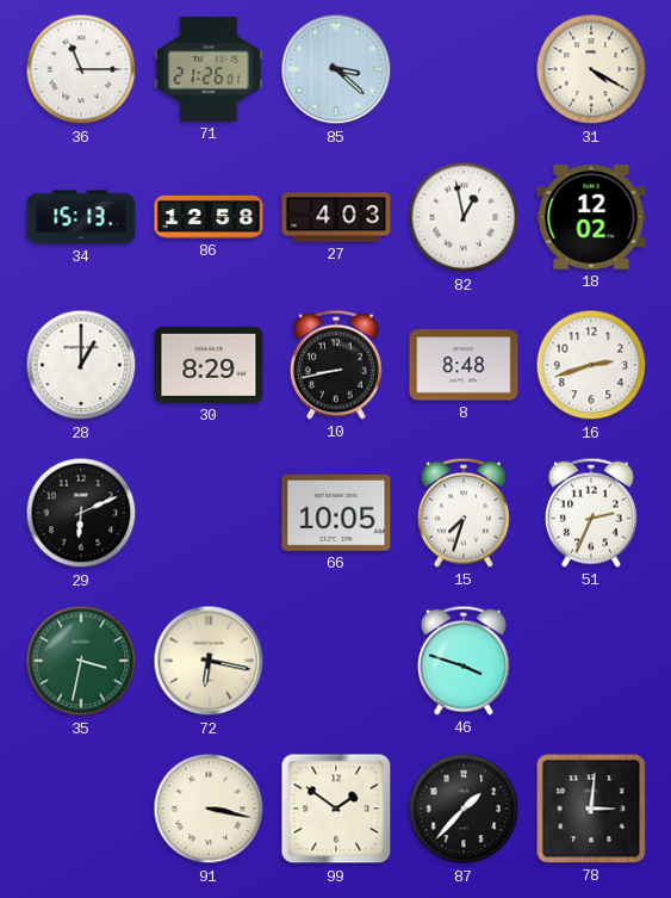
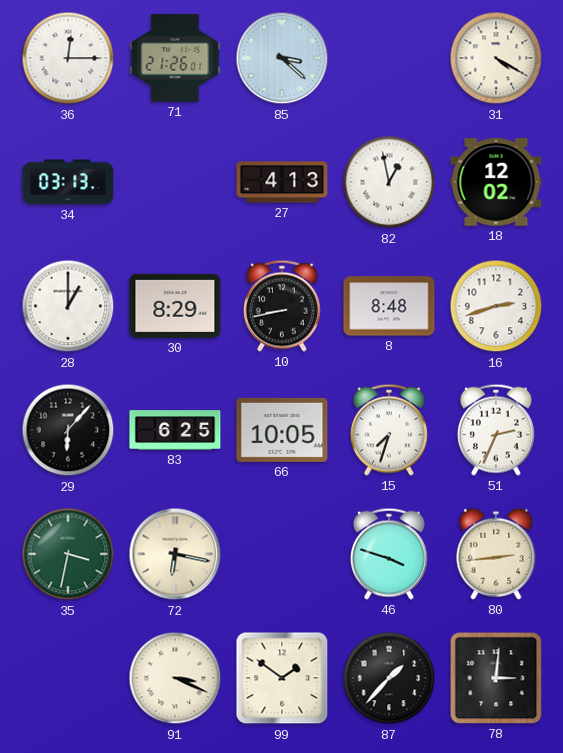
36: 11:15 -> 12:15
34: 15:13 -> 03:13
86: 12:58 -> none
27: 4:03 -> 4:13
29: 6:11 -> 6:07
83: none -> 6:25
80: none -> 2:44
91: 3:17 -> 3:19
